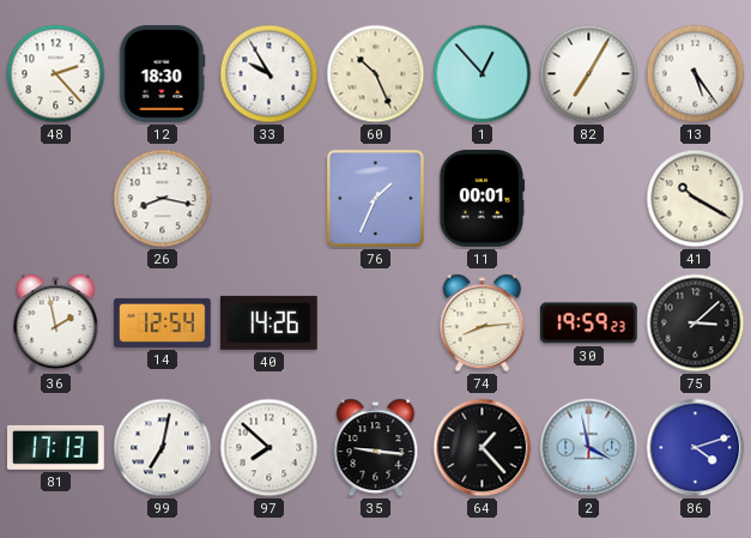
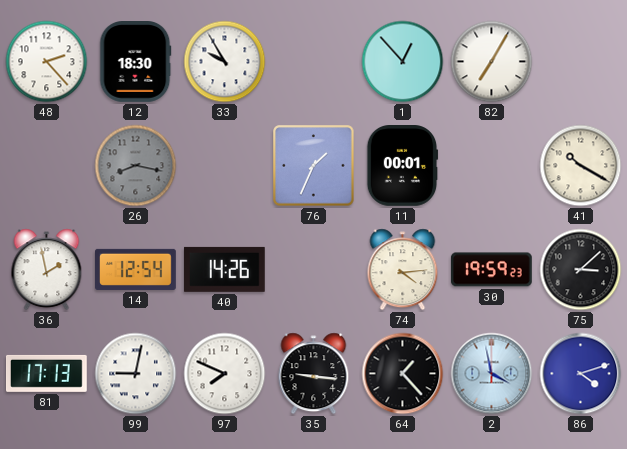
60: 10:26 -> none
13: 5:24 -> none
26 dial: white -> grey
74: 8:14 -> 4:14
99: 7:02 -> 9:02
97: 7:52 -> 7:49
